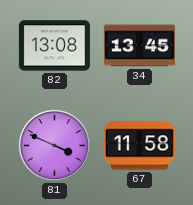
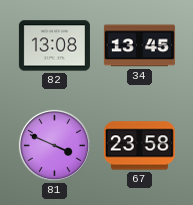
67: 11:58 -> 23:58
